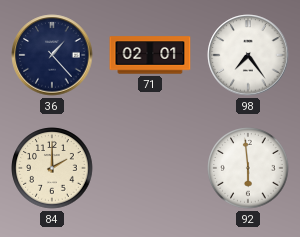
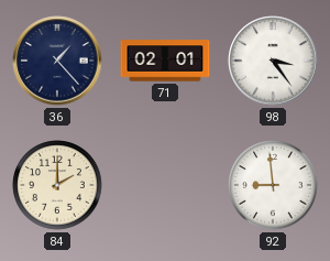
98: 7:24 -> 3:24
92: 5:59 -> 8:59
